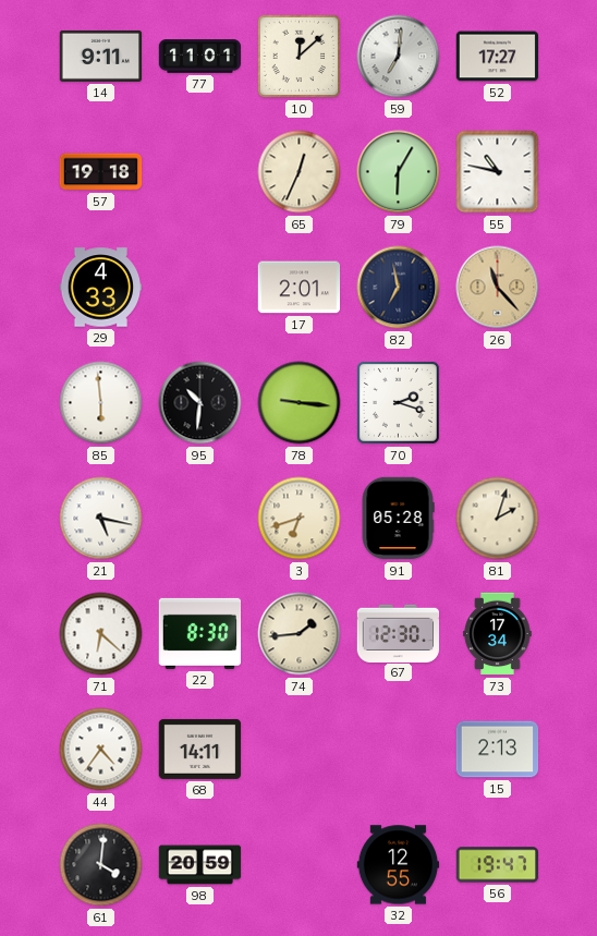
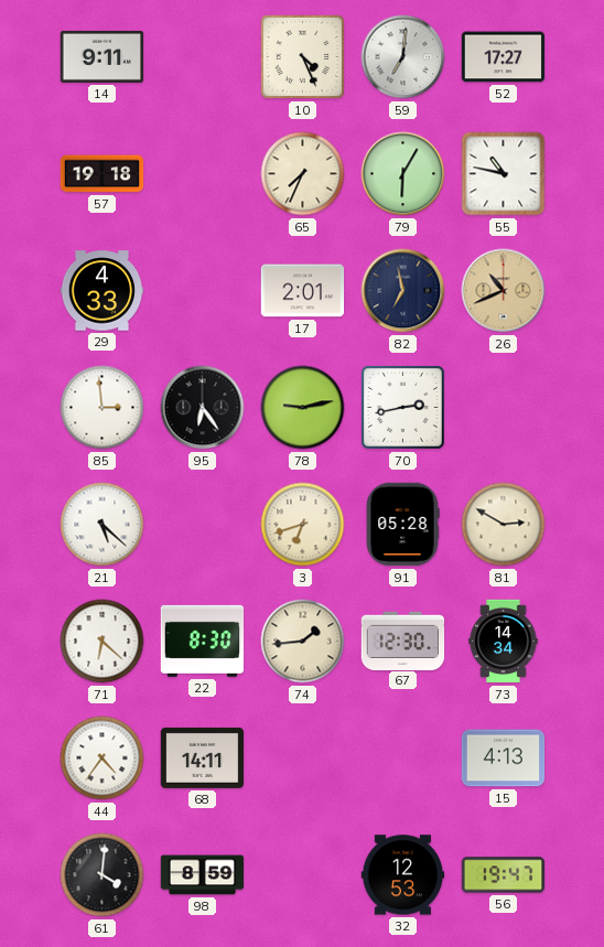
77: 11:01 -> none
10: 12:08 -> 4:26
65: 12:34 -> 7:34
26: 11:23 -> 10:41
85: 5:59 -> 2:59
95: 10:31 -> 6:24
78: 9:16 -> 9:13
70: 2:18 -> 2:43
21: 5:17 -> 5:22
81: 2:03 -> 2:50
73: 17:34 -> 14:34
15: 2:13 -> 4:13
98: 20:59 -> 8:59
32: 12:55 -> 12:53
